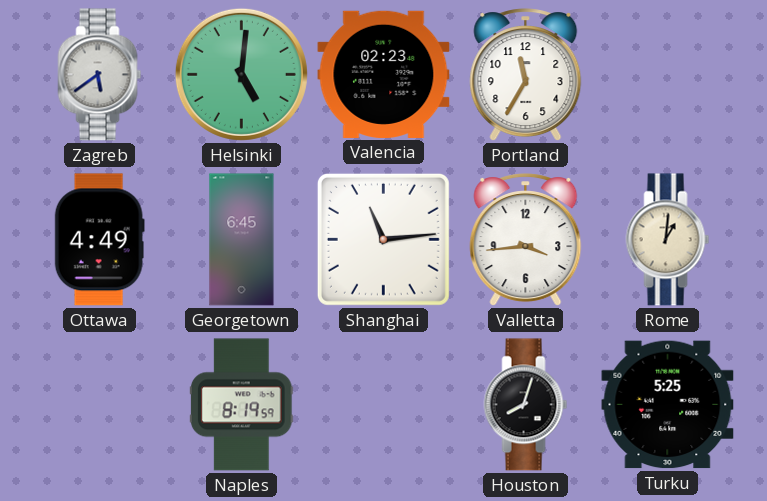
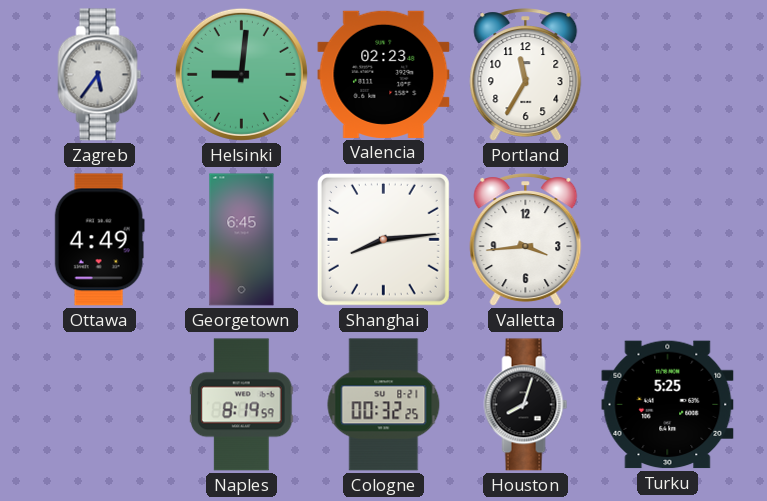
Zagreb: 5:39 -> 5:36
Helsinki: 5:01 -> 9:01
Shanghai: 11:14 -> 8:14
Rome: 1:01 -> none
Cologne: none -> 00:32
